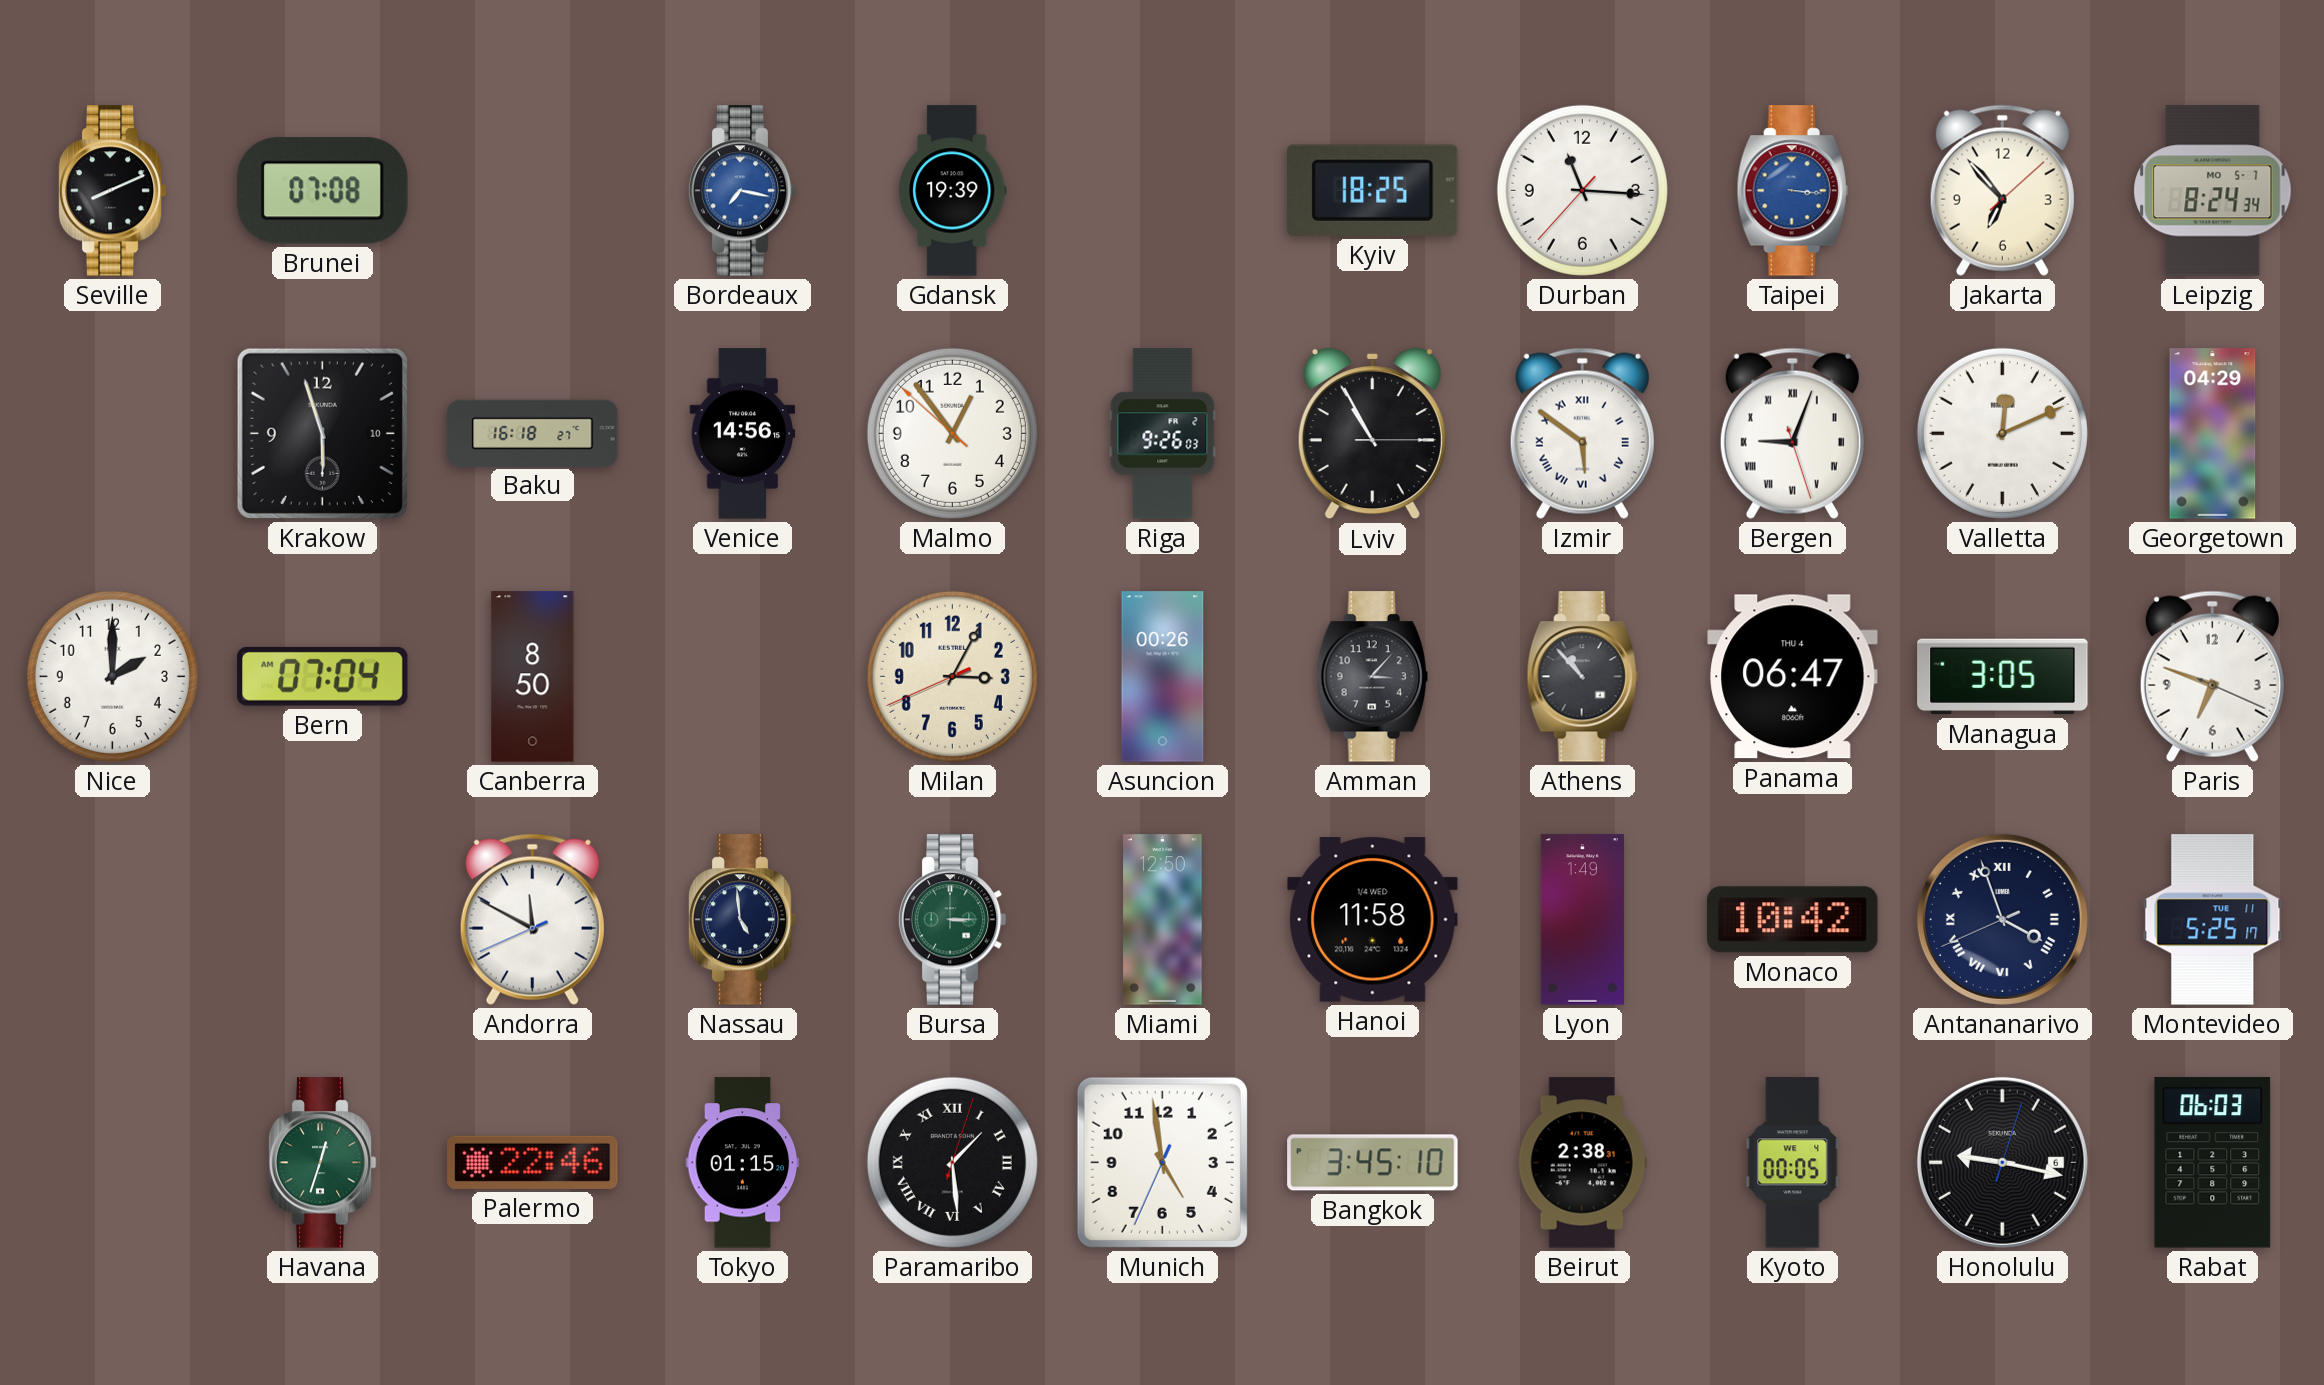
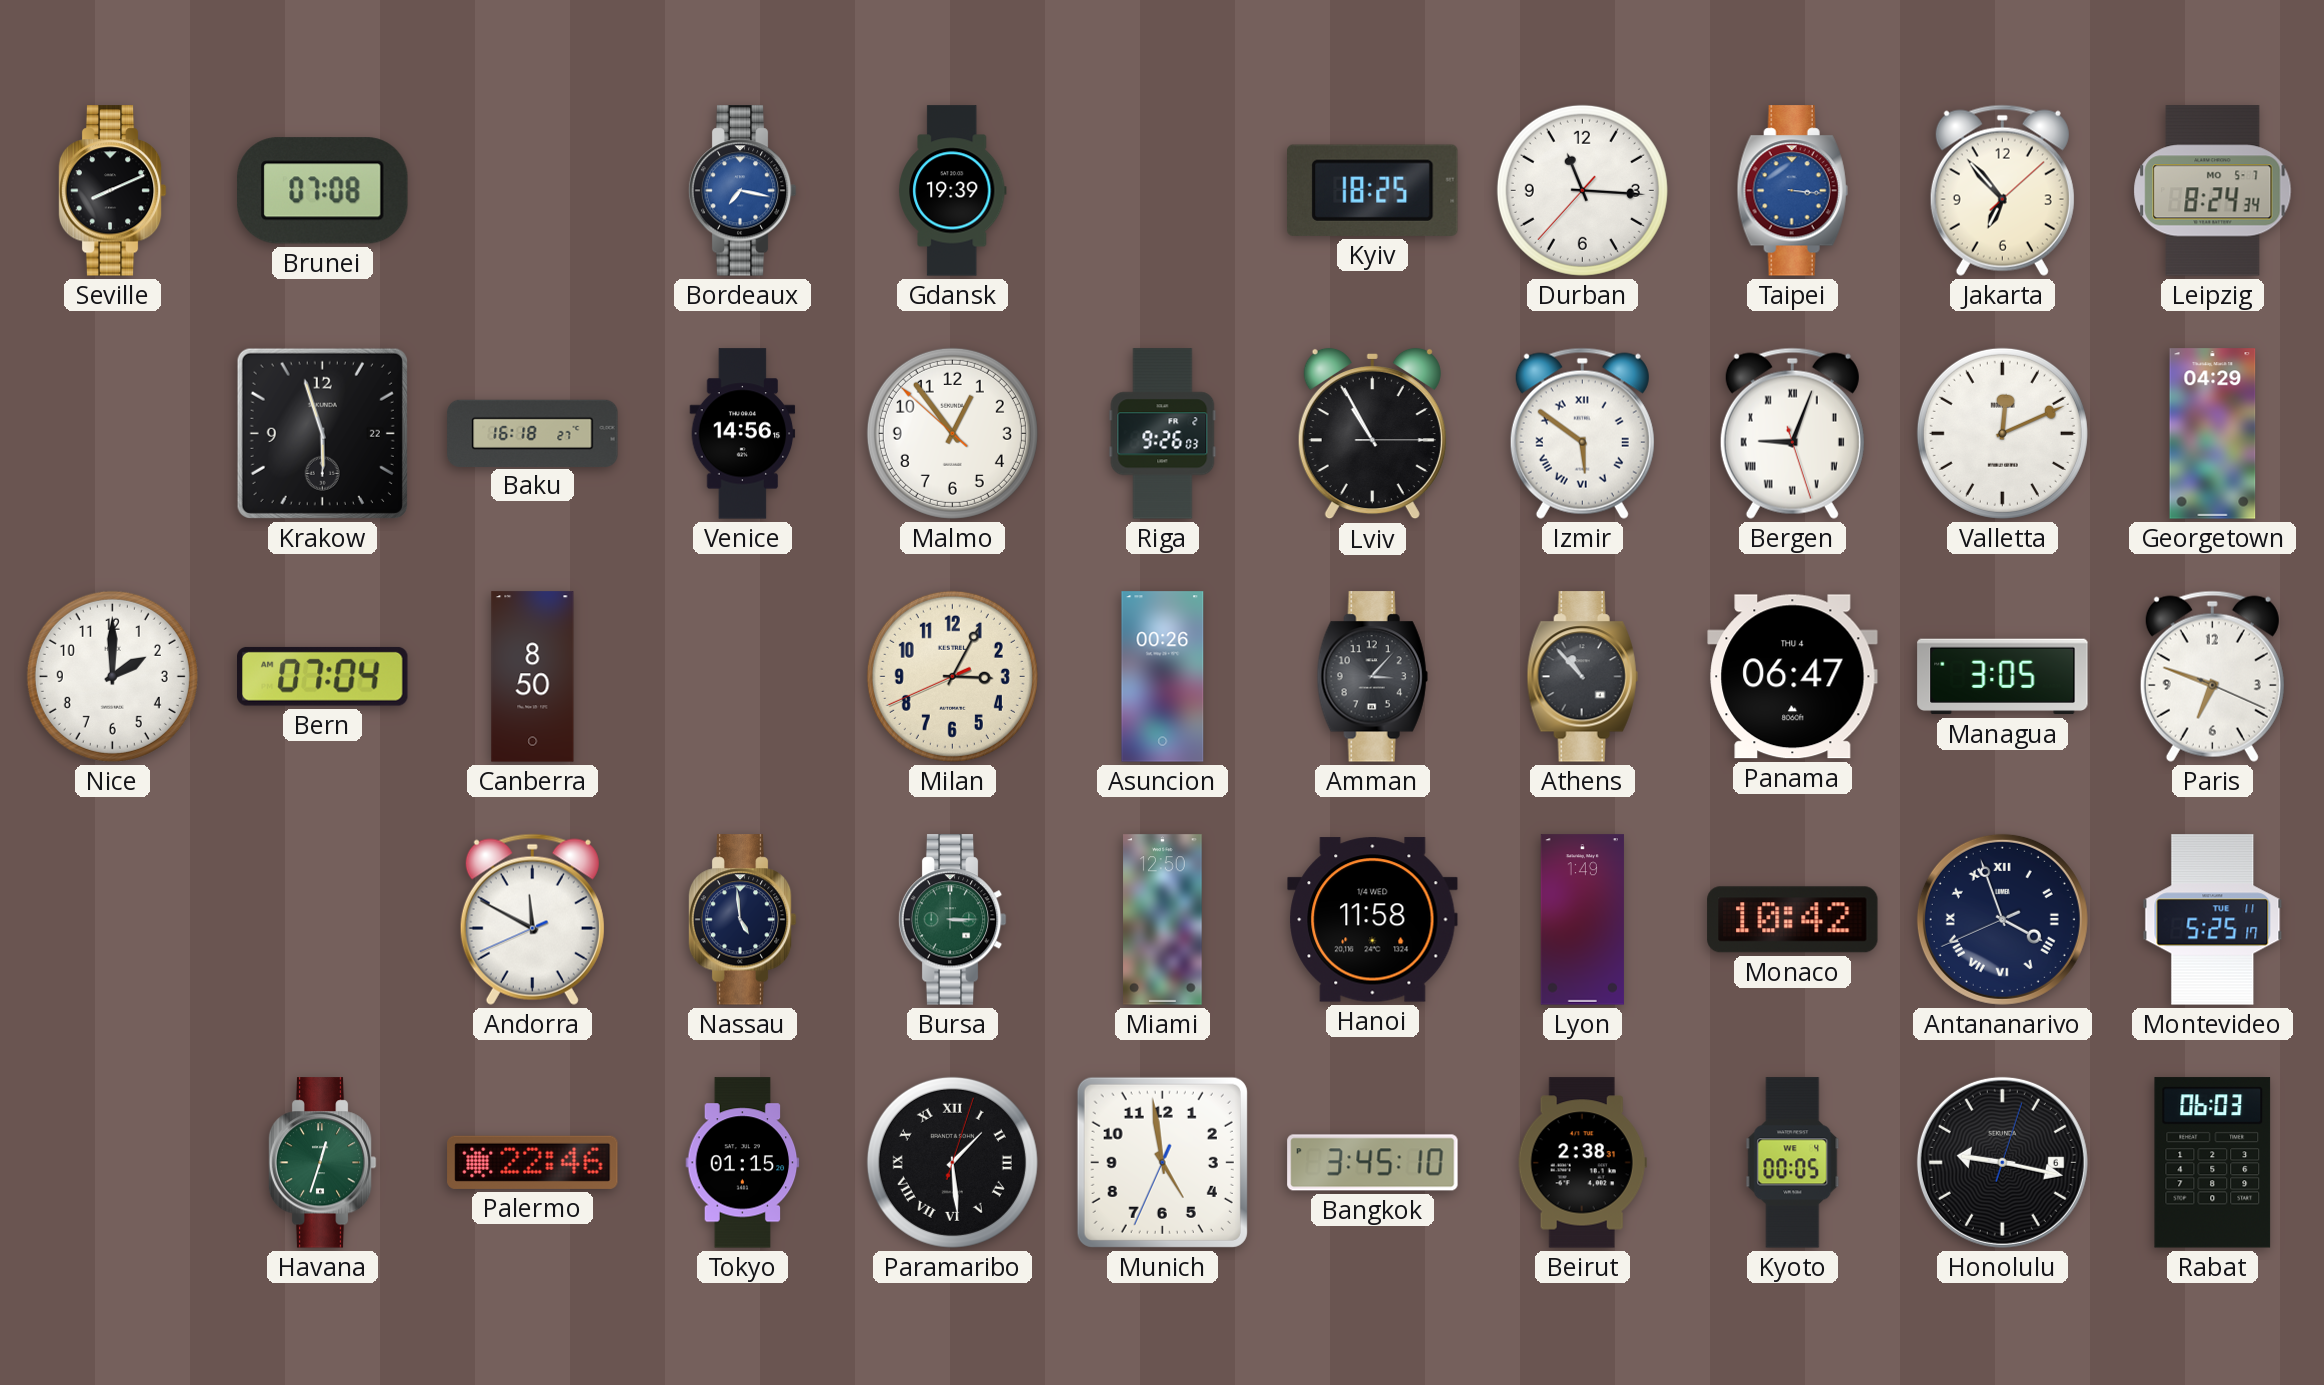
Krakow date: 10 -> 22
